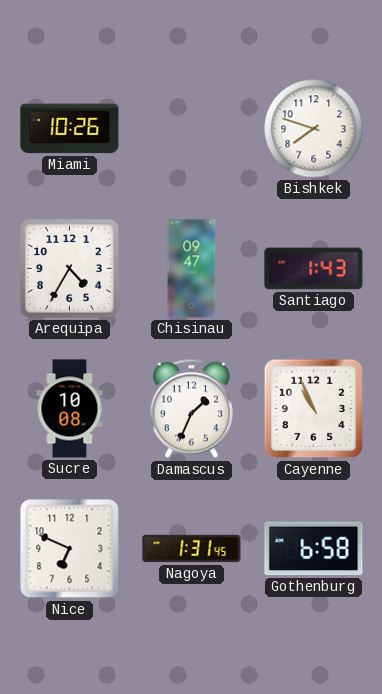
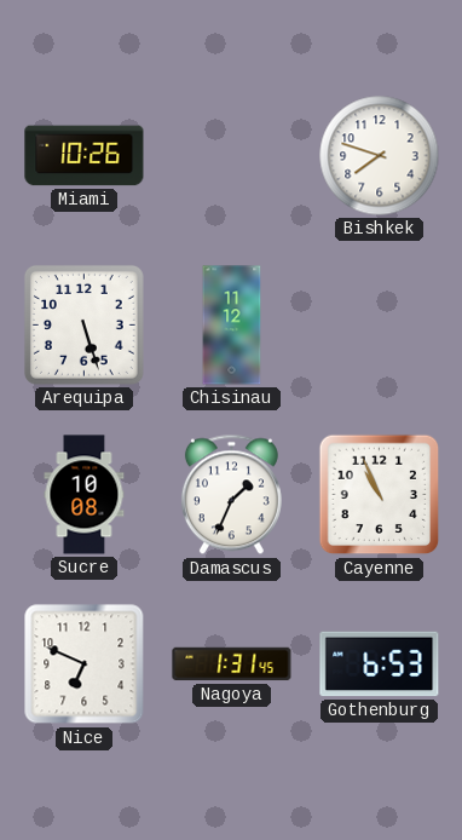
Arequipa: 4:35 -> 5:27
Chisinau: 09:47 -> 11:12
Santiago: 1:43 -> none
Gothenburg: 6:58 -> 6:53
